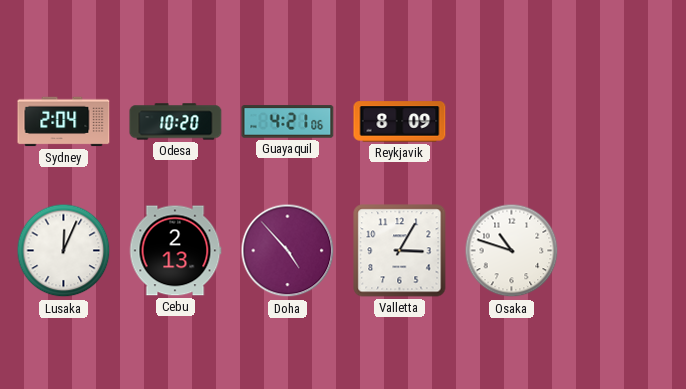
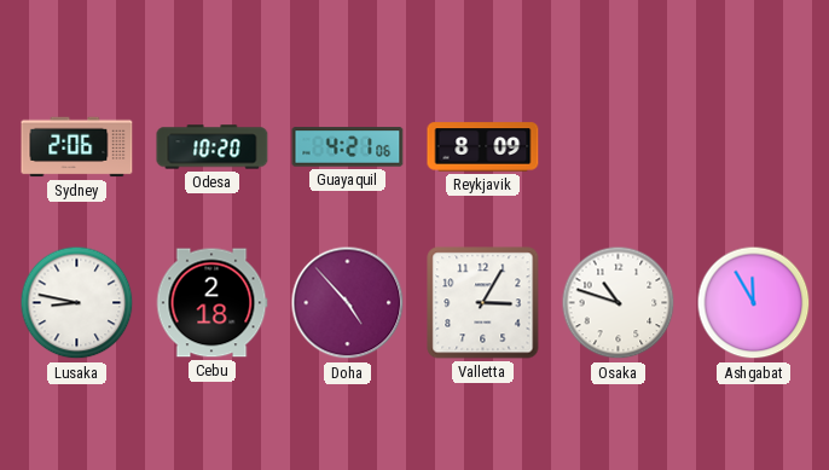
Sydney: 2:04 -> 2:06
Lusaka: 12:04 -> 8:47
Cebu: 2:13 -> 2:18
Ashgabat: none -> 11:55
